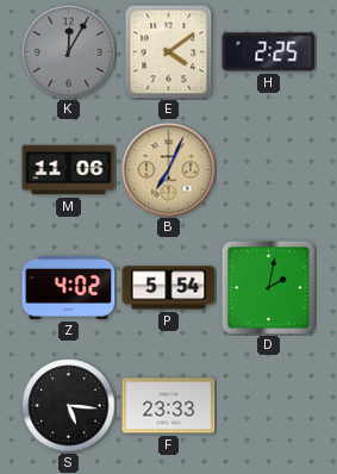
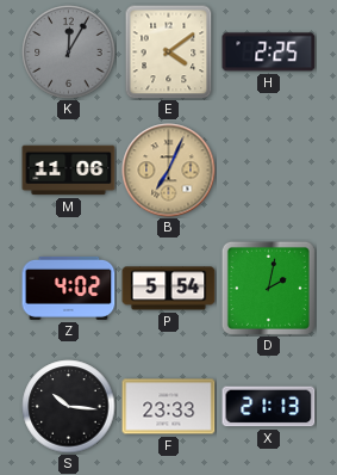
S: 5:16 -> 10:16
X: none -> 21:13
